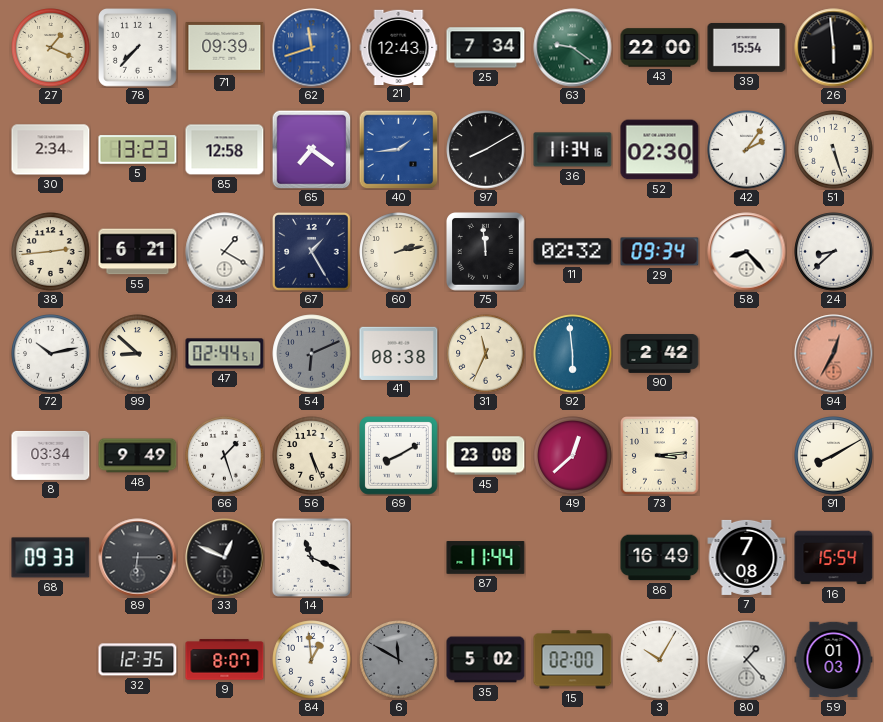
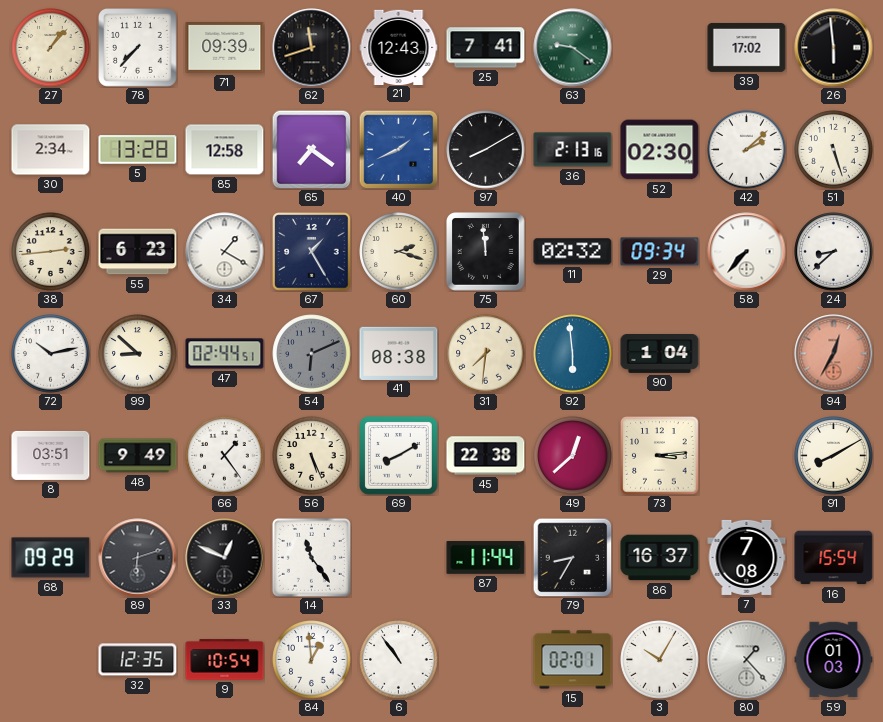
27: 1:19 -> 1:07
62 dial: blue -> black
25: 7:34 -> 7:41
43: 22:00 -> none
39: 15:54 -> 17:02
5: 13:23 -> 13:28
40: 1:44 -> 1:41
36: 11:34 -> 2:13
42: 2:06 -> 2:08
55: 6:21 -> 6:23
60: 2:13 -> 2:18
58: 8:23 -> 7:37
31: 11:34 -> 7:31
90: 2:42 -> 1:04
8: 03:34 -> 03:51
66: 1:27 -> 1:24
45: 23:08 -> 22:38
68: 09:33 -> 09:29
89: 6:15 -> 6:12
14: 11:19 -> 11:24
79: none -> 8:35
86: 16:49 -> 16:37
9: 8:07 -> 10:54
6: 11:50 -> 10:54
6 dial: grey -> white
35: 5:02 -> none
15: 02:00 -> 02:01
